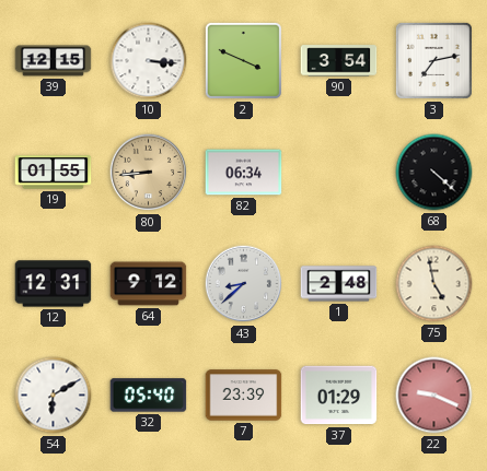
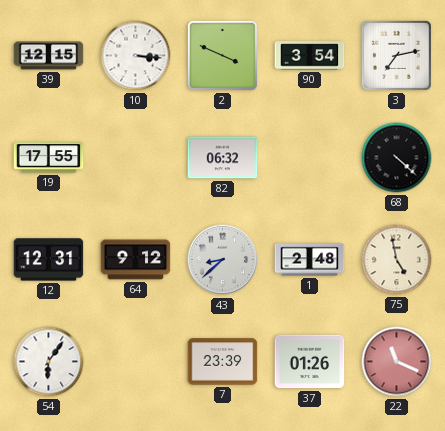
19: 01:55 -> 17:55
80: 8:44 -> none
82: 06:34 -> 06:32
54: 6:10 -> 6:06
32: 05:40 -> none
37: 01:29 -> 01:26
22: 9:19 -> 11:19
